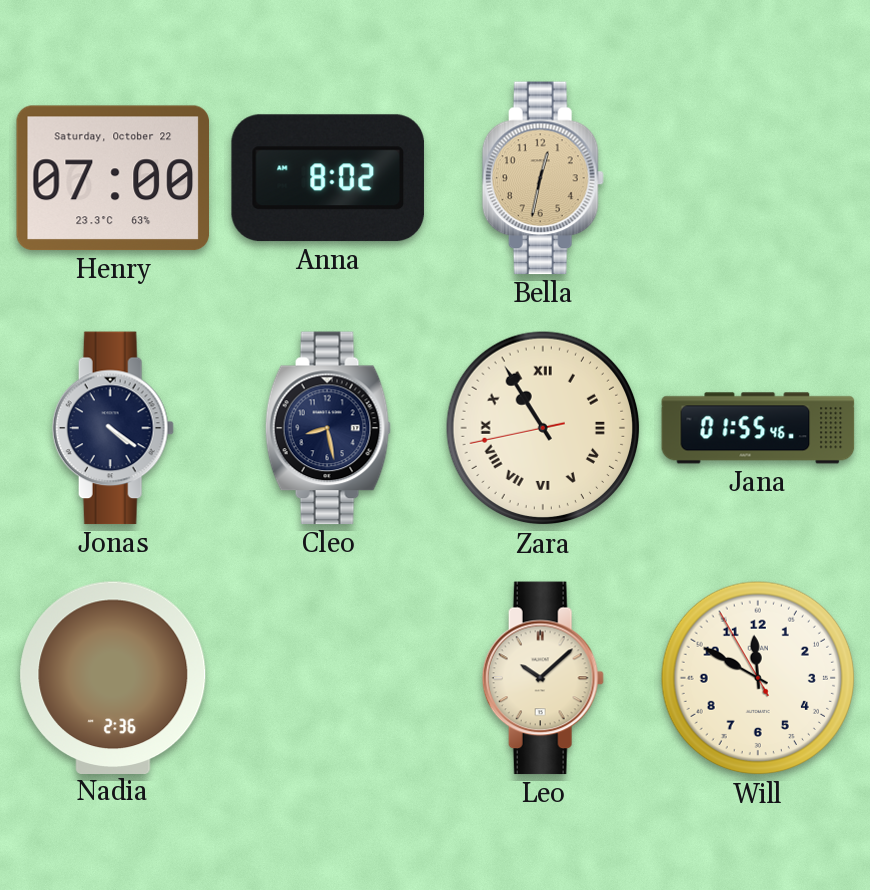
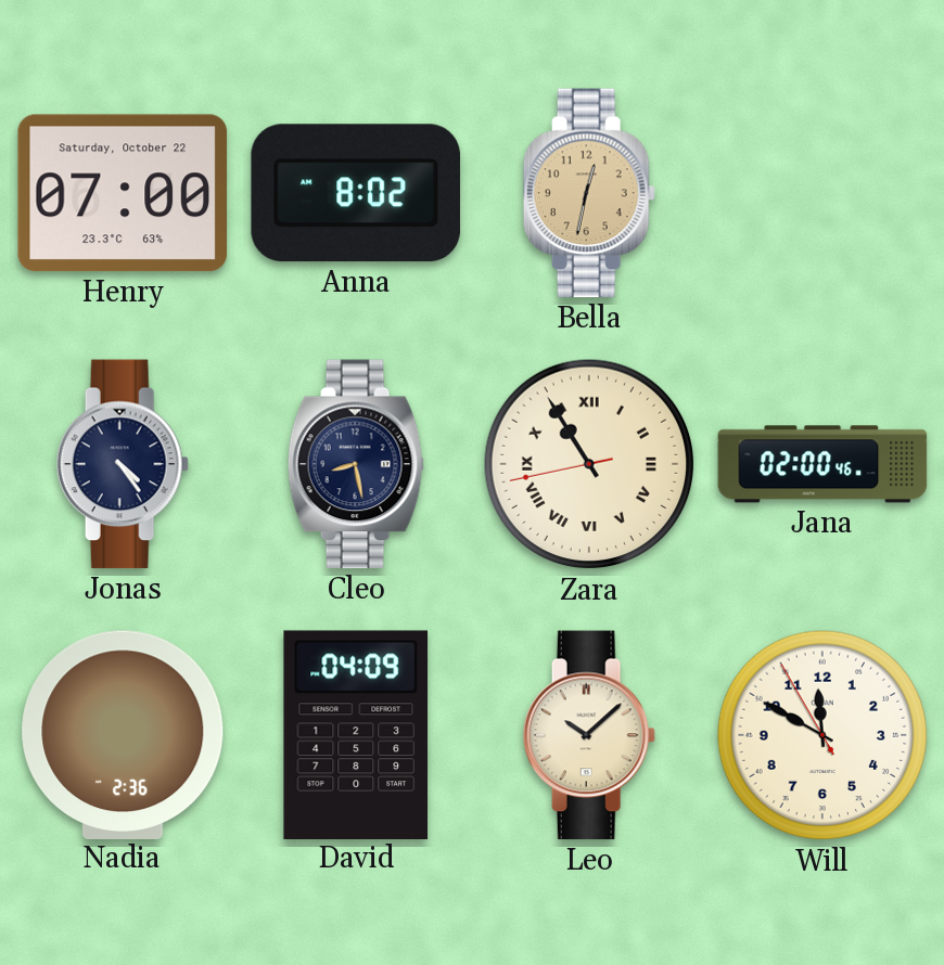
Jonas: 4:21 -> 4:24
Jana: 01:55 -> 02:00
David: none -> 04:09
